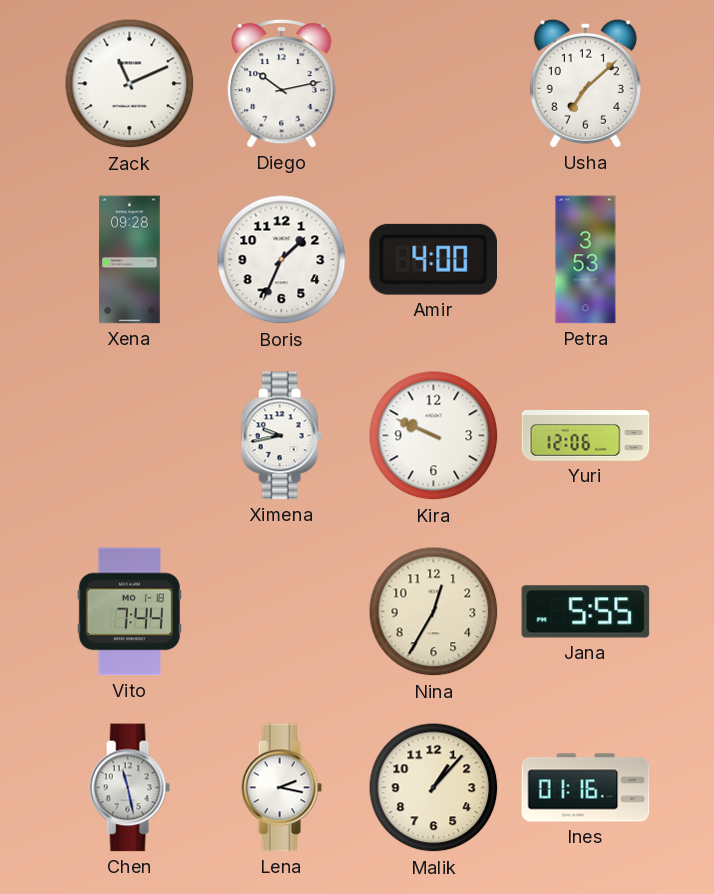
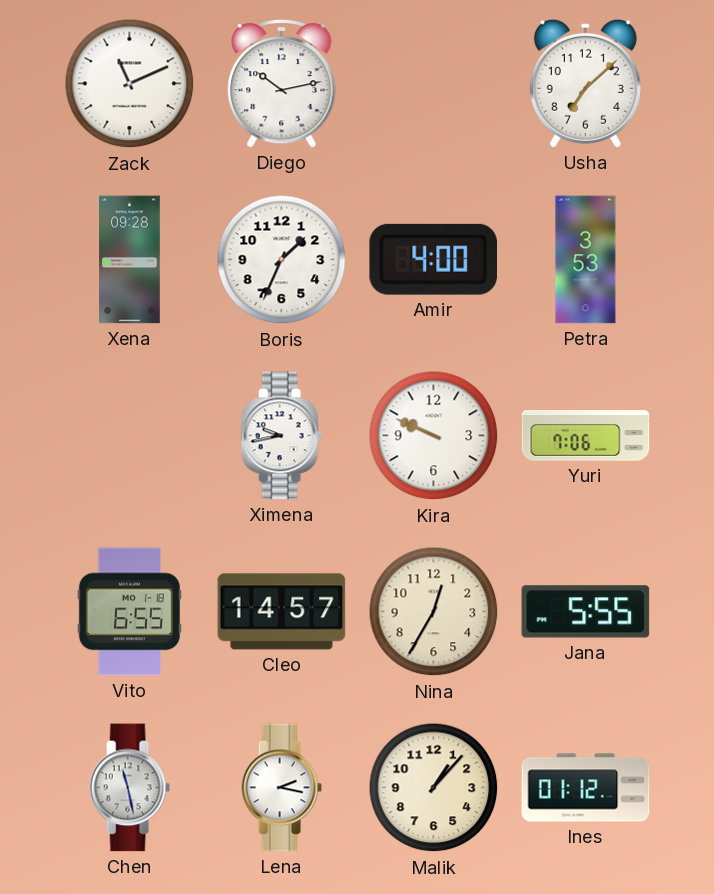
Yuri: 12:06 -> 7:06
Vito: 7:44 -> 6:55
Cleo: none -> 14:57
Ines: 01:16 -> 01:12
